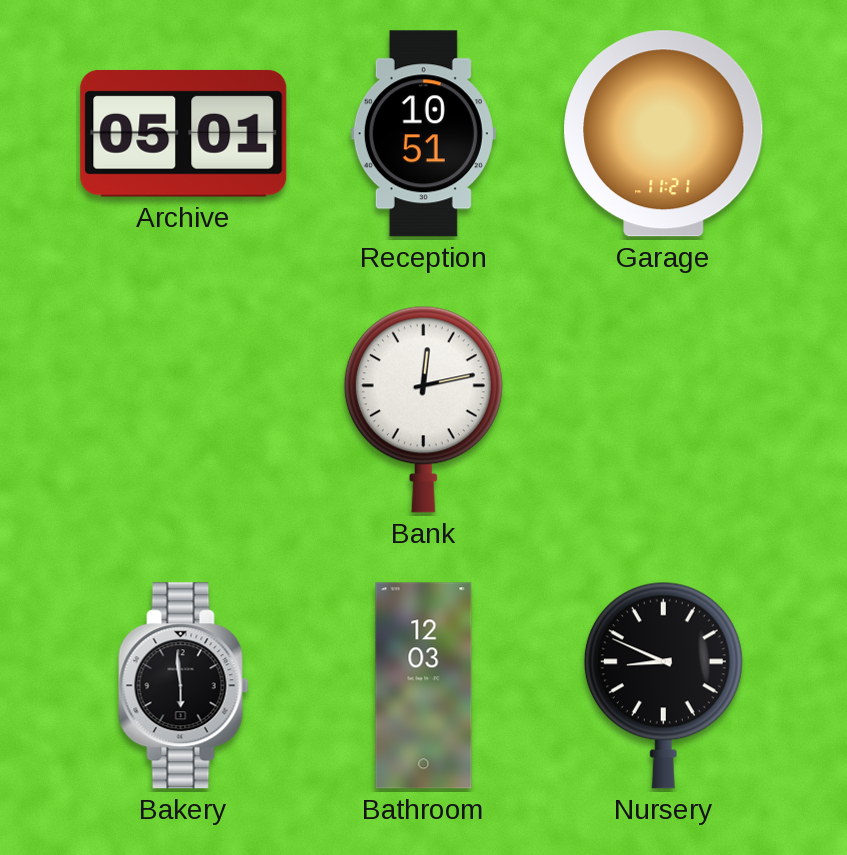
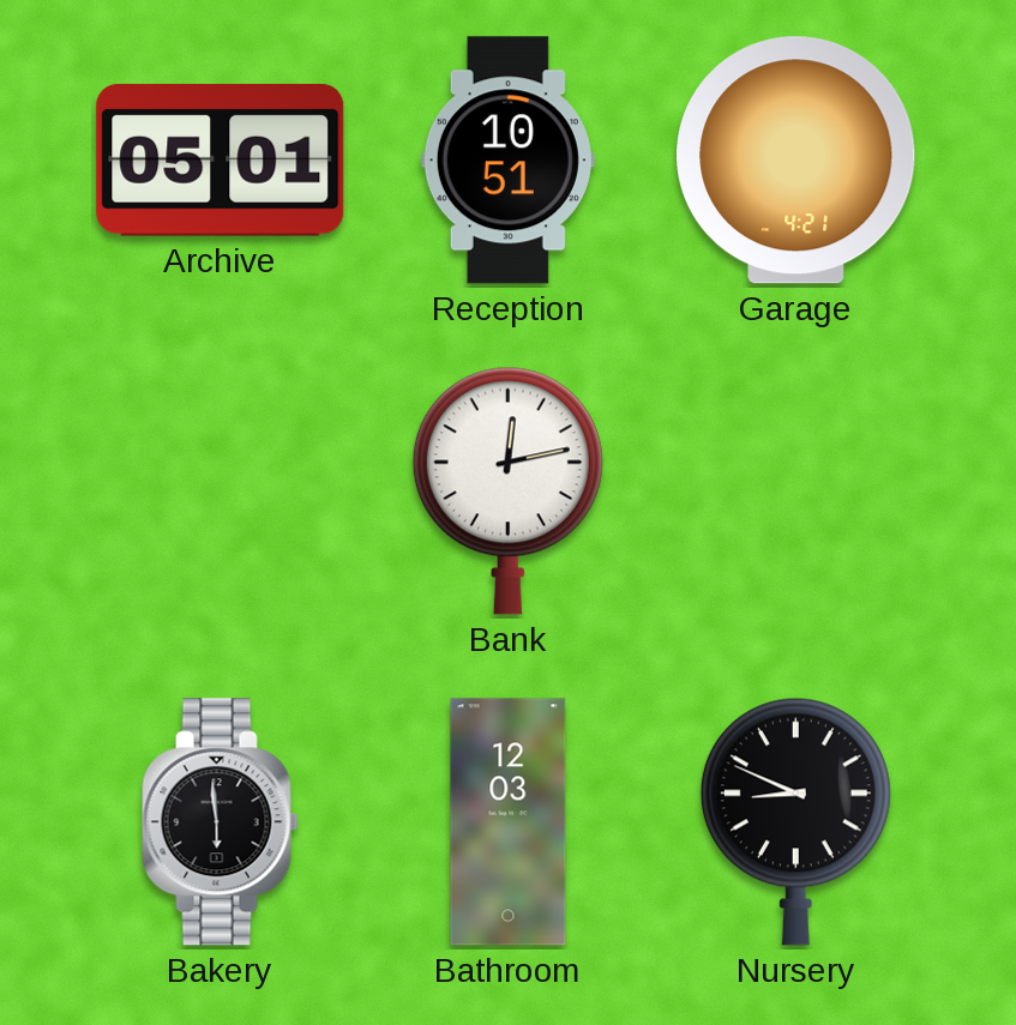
Garage: 11:21 -> 4:21
